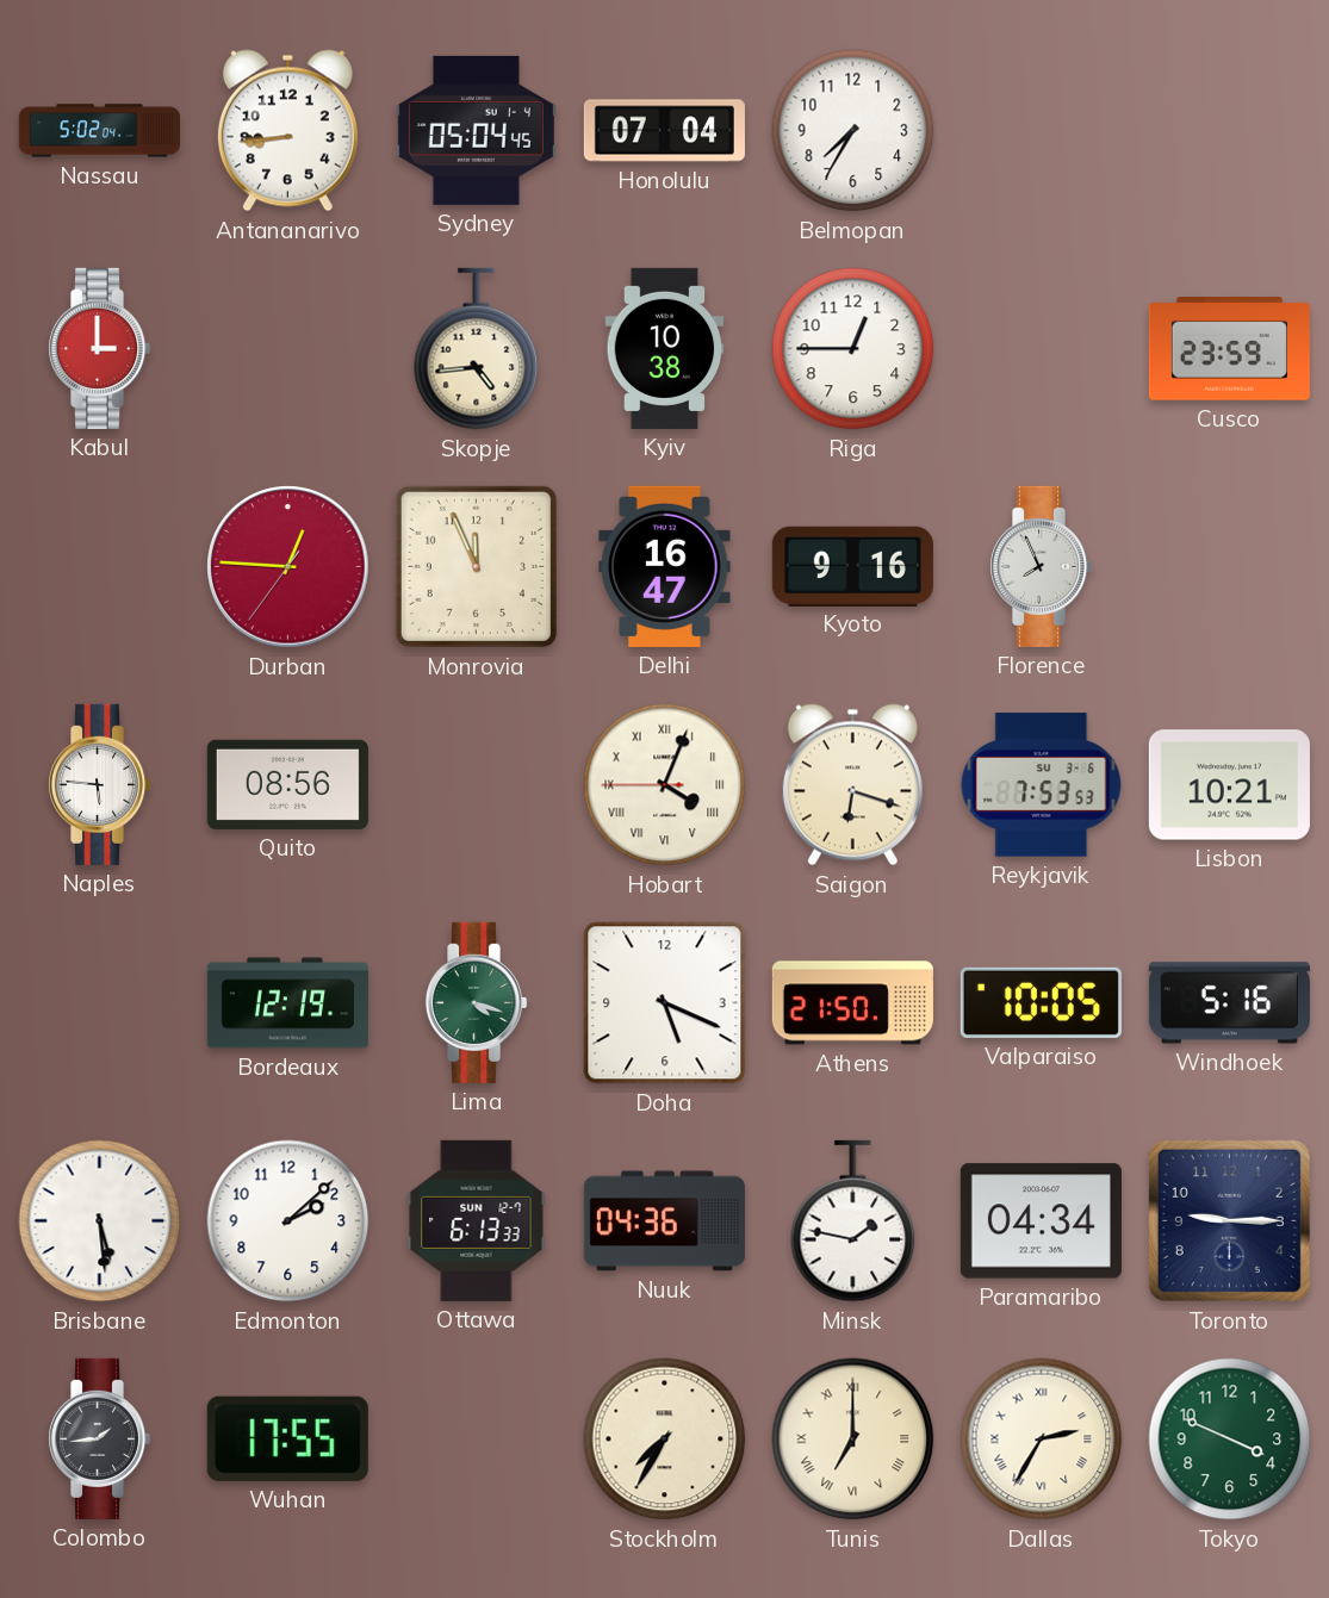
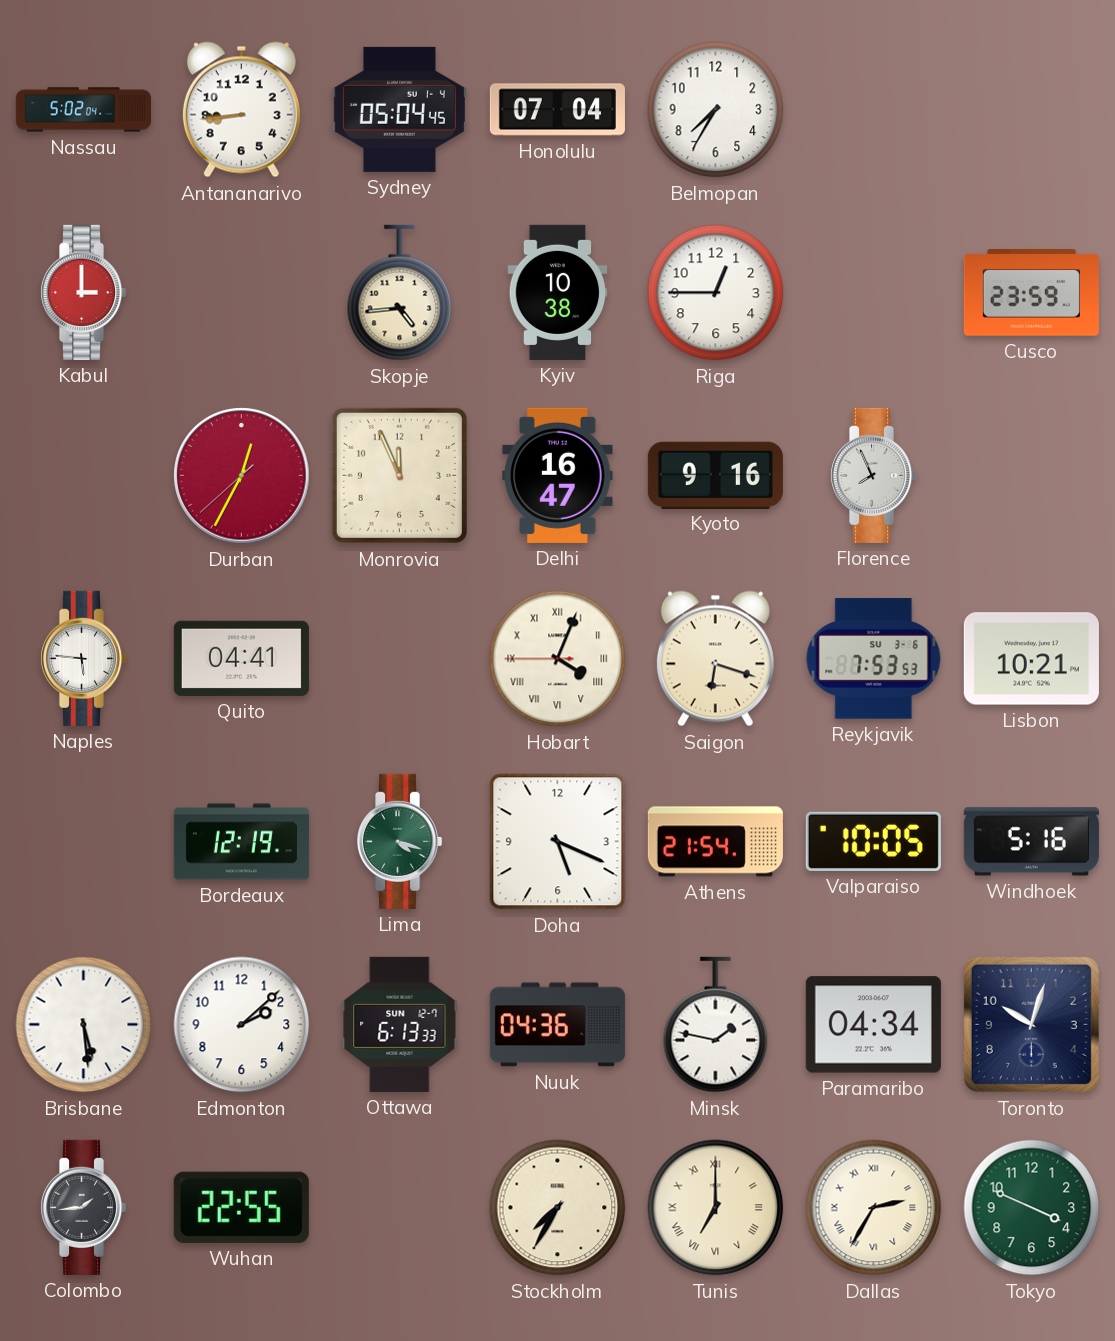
Durban: 12:45 -> 12:34
Quito: 08:56 -> 04:41
Athens: 21:50 -> 21:54
Toronto: 9:15 -> 10:03
Wuhan: 17:55 -> 22:55
